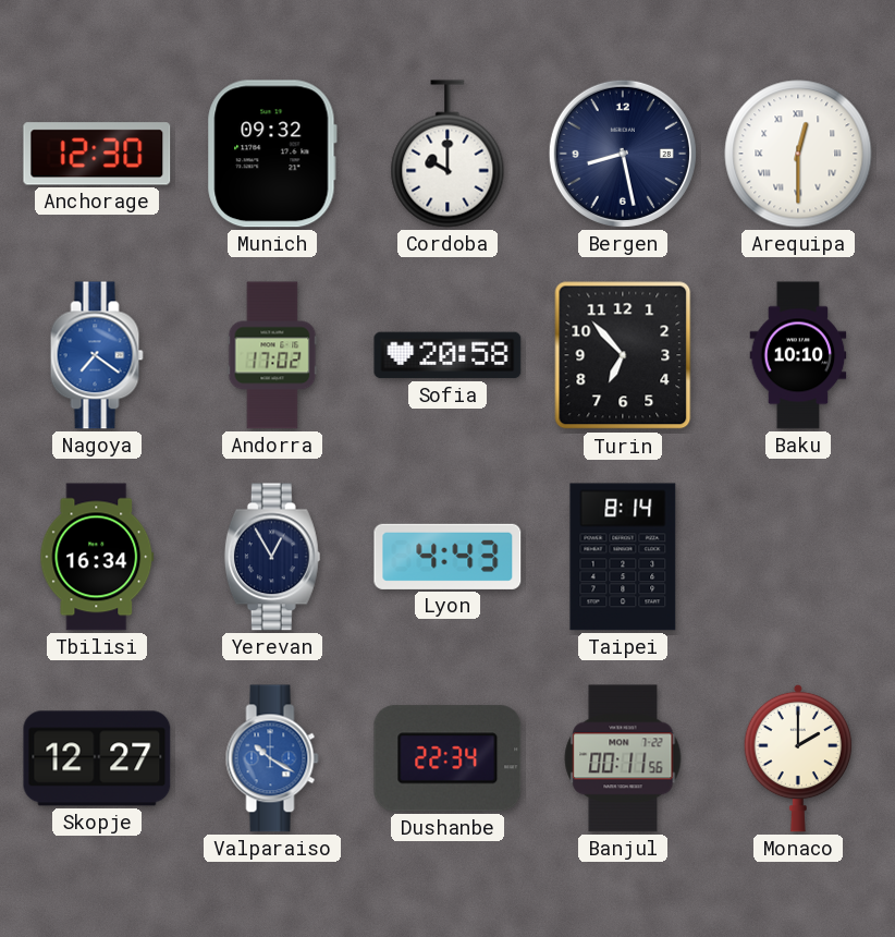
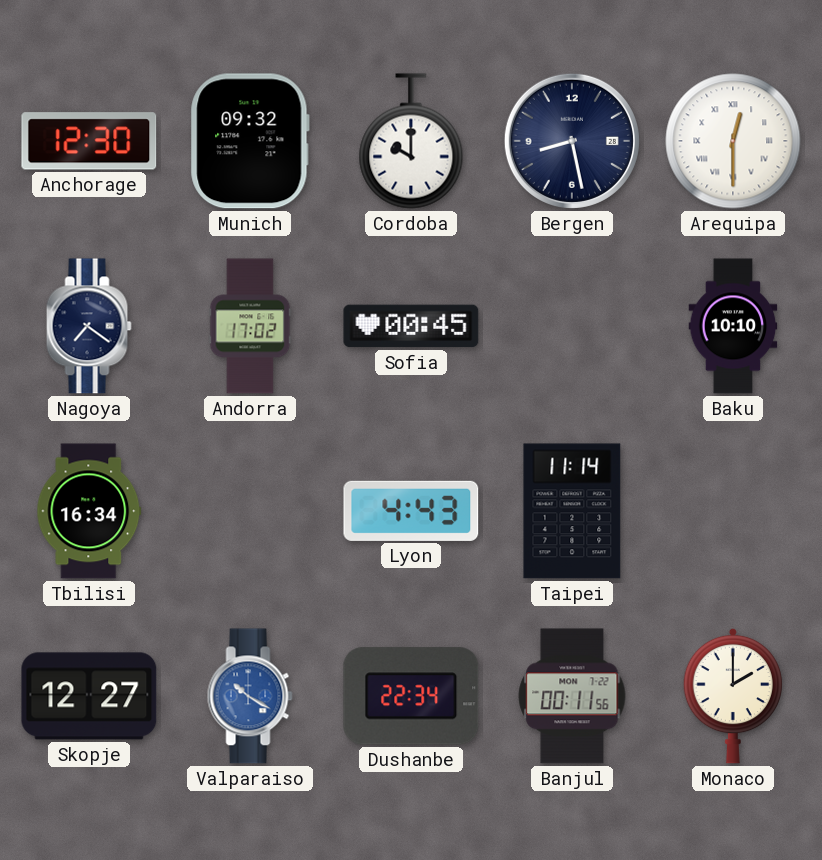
Nagoya dial: blue -> navy
Sofia: 20:58 -> 00:45
Turin: 6:53 -> none
Yerevan: 12:55 -> none
Taipei: 8:14 -> 11:14
